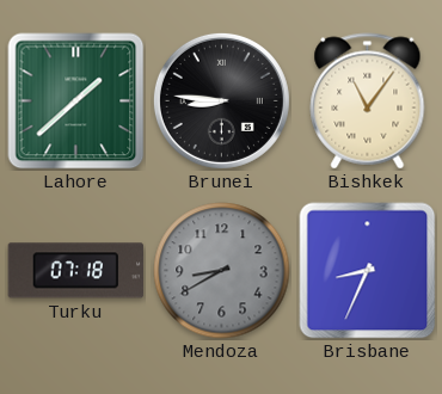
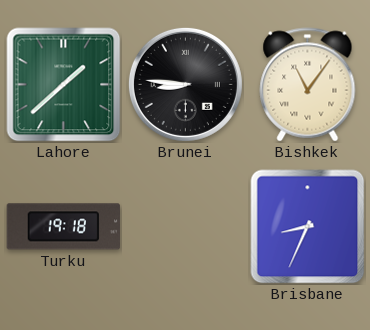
Turku: 07:18 -> 19:18
Mendoza: 8:40 -> none
